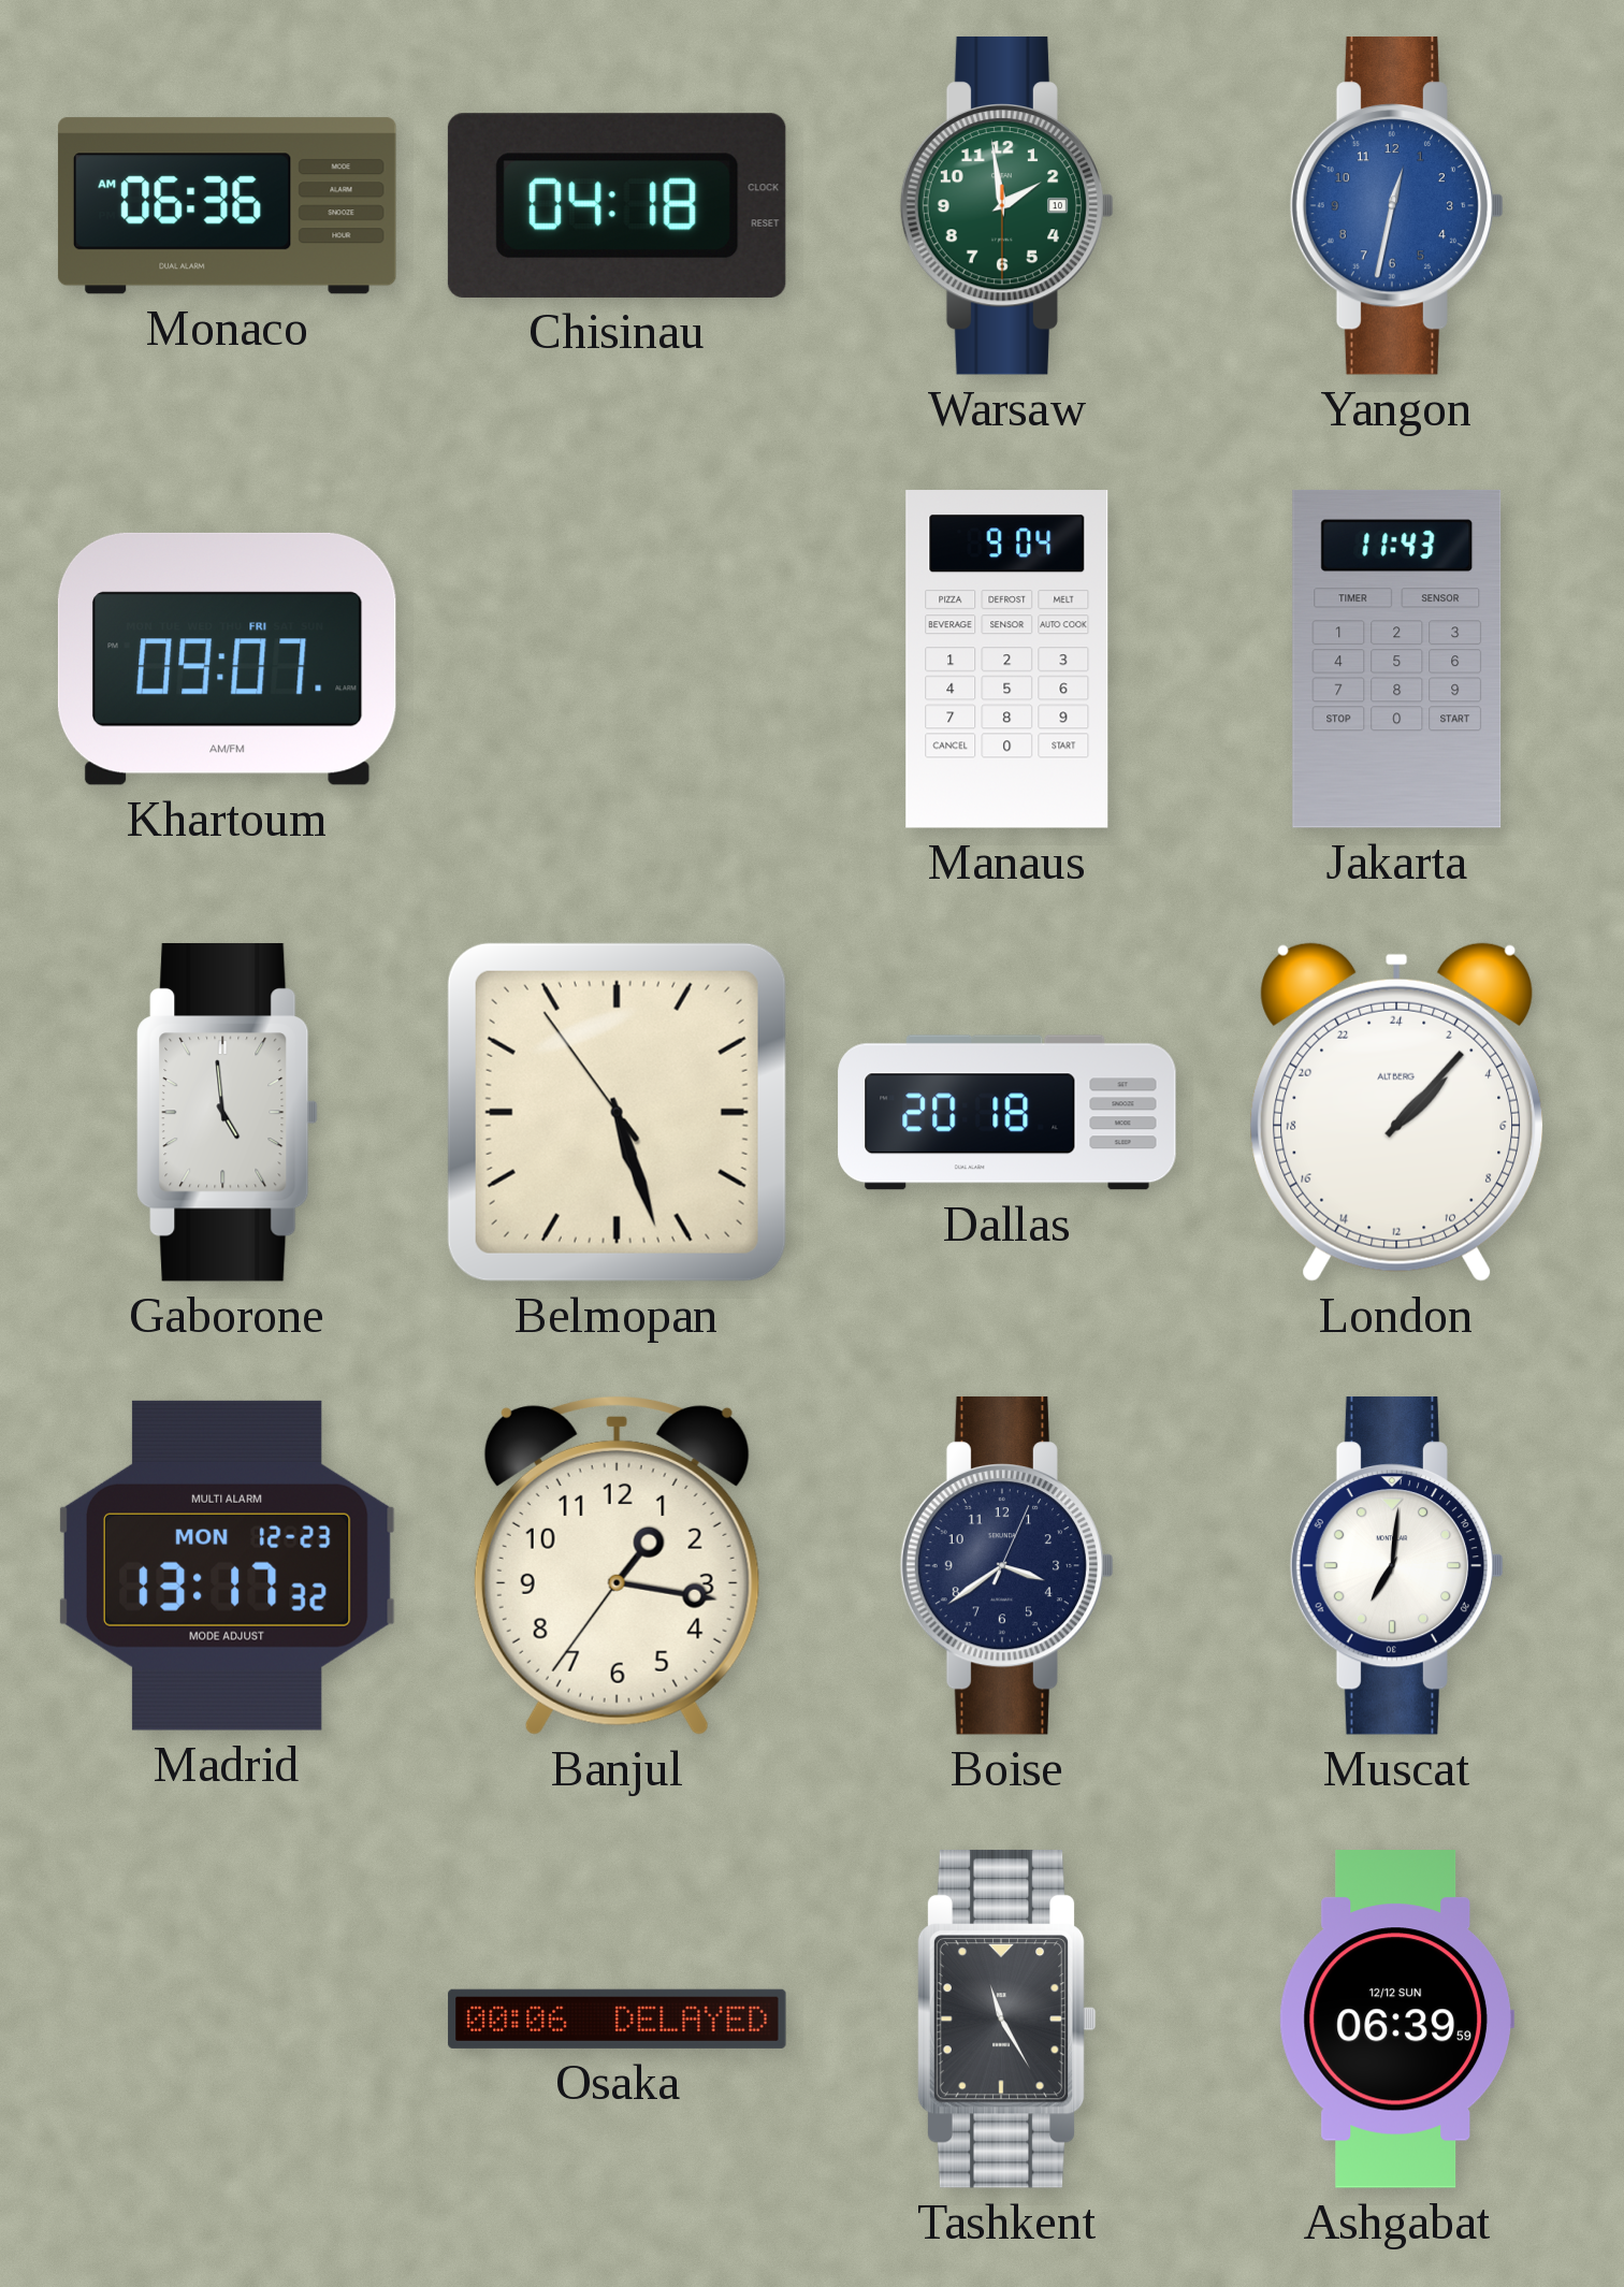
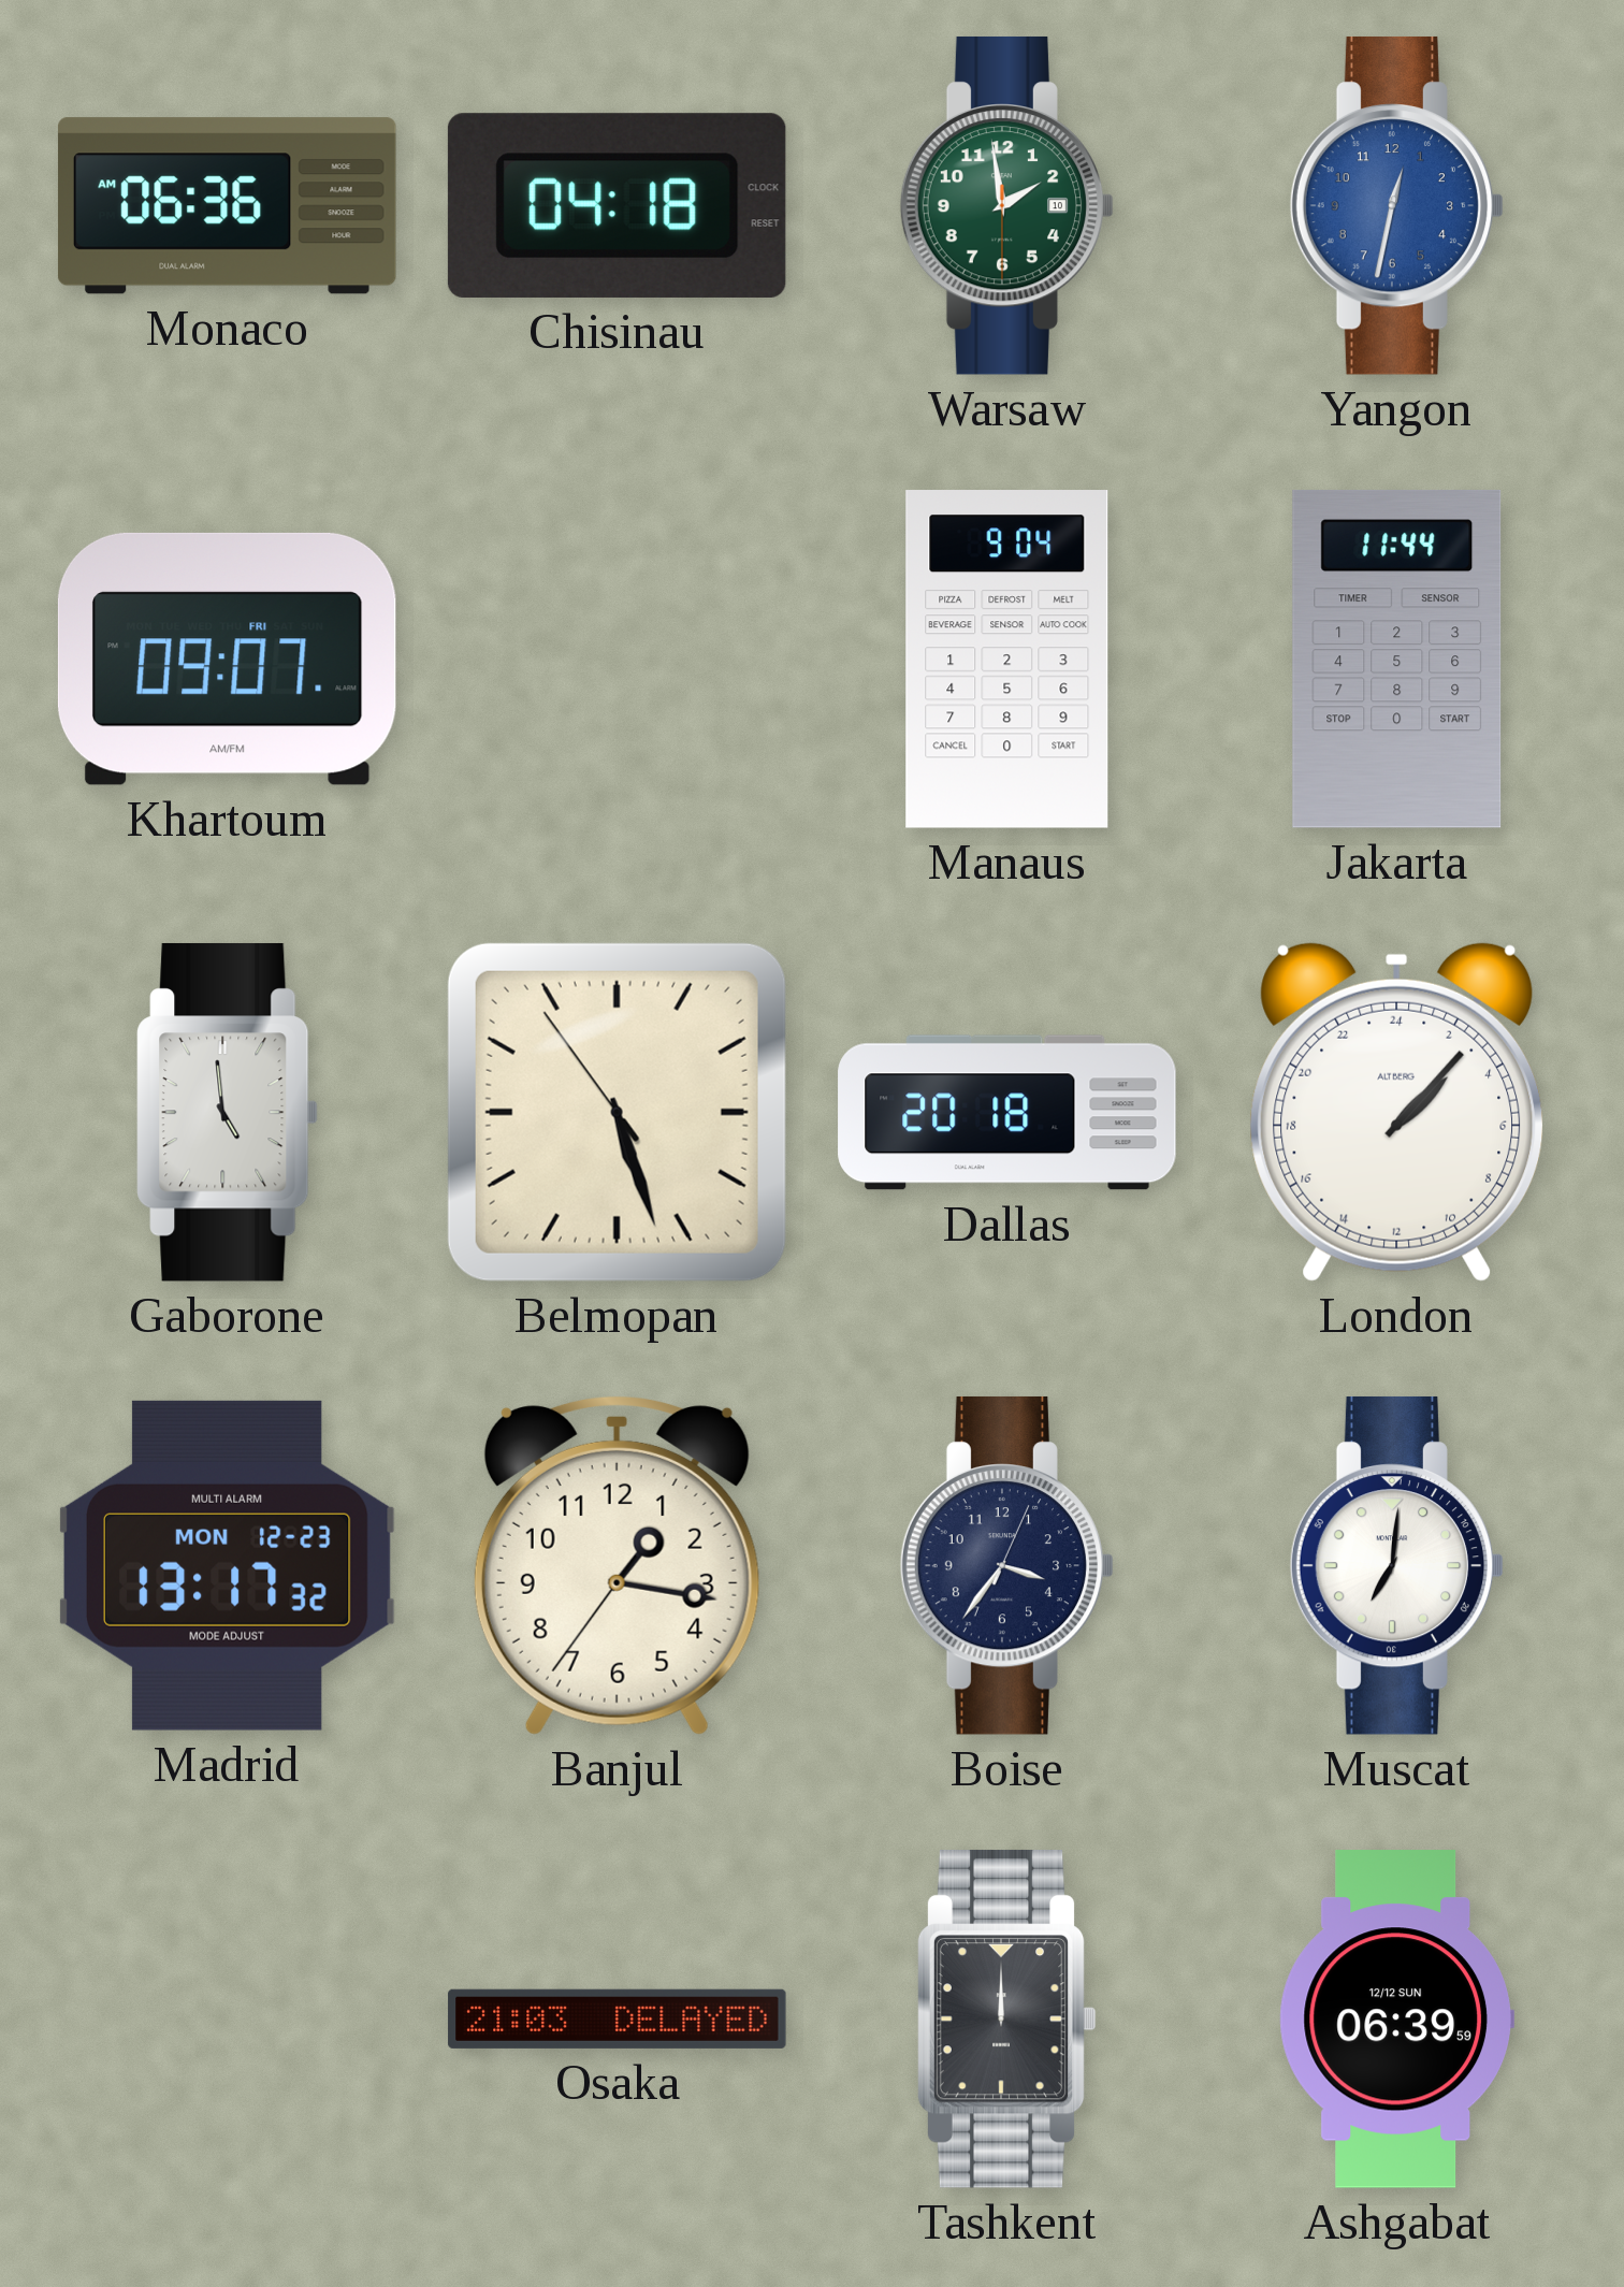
Jakarta: 11:43 -> 11:44
Boise: 3:39 -> 3:36
Osaka: 00:06 -> 21:03
Tashkent: 11:25 -> 12:00
